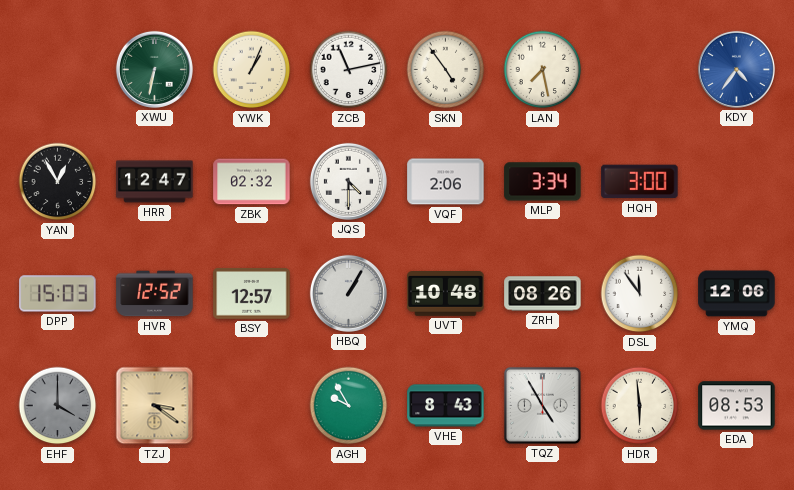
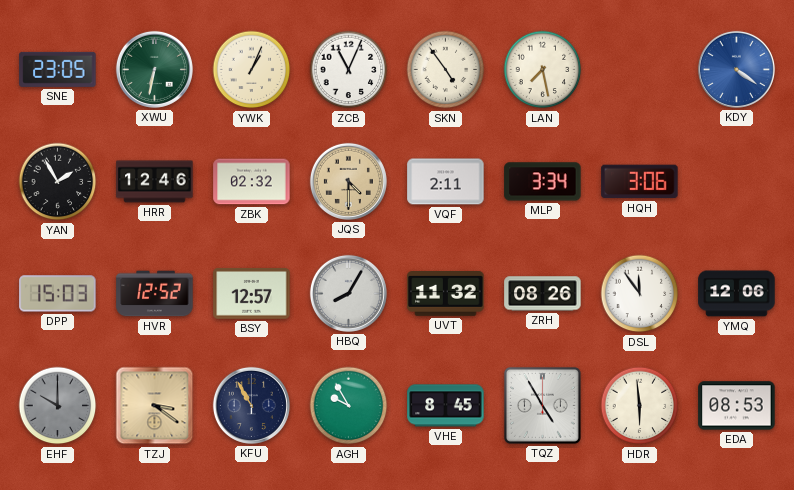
SNE: none -> 23:05
ZCB: 11:13 -> 11:04
KDY: 4:36 -> 4:21
YAN: 12:55 -> 1:55
HRR: 12:47 -> 12:46
JQS dial: white -> champagne
VQF: 2:06 -> 2:11
HQH: 3:00 -> 3:06
HBQ: 1:05 -> 8:05
UVT: 10:48 -> 11:32
EHF: 4:00 -> 10:00
KFU: none -> 10:55
VHE: 8:43 -> 8:45
